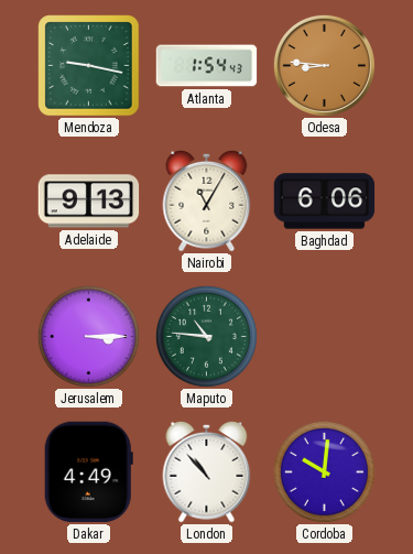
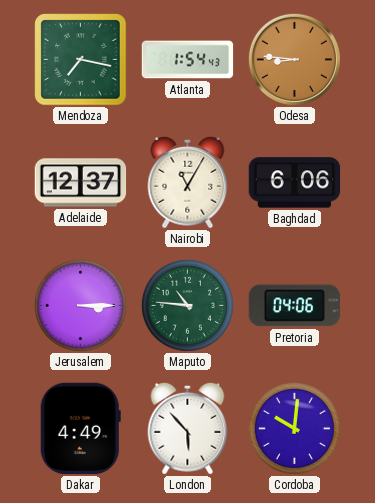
Mendoza: 9:17 -> 7:17
Adelaide: 9:13 -> 12:37
Pretoria: none -> 04:06
London: 10:53 -> 5:53
